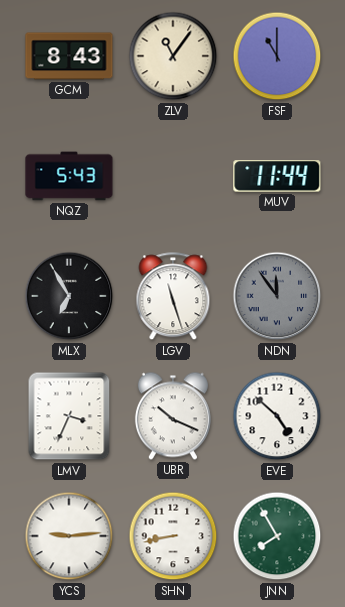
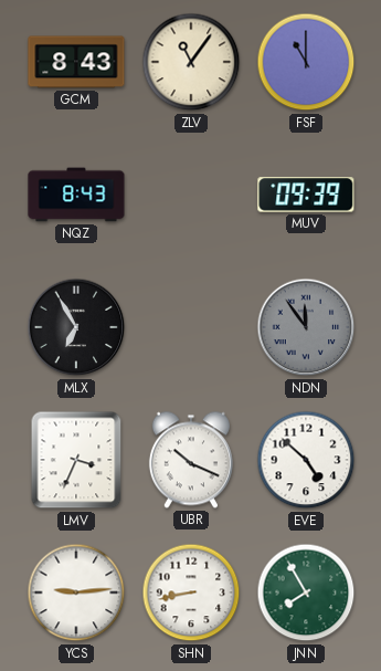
NQZ: 5:43 -> 8:43
MUV: 11:44 -> 09:39
LGV: 11:27 -> none
